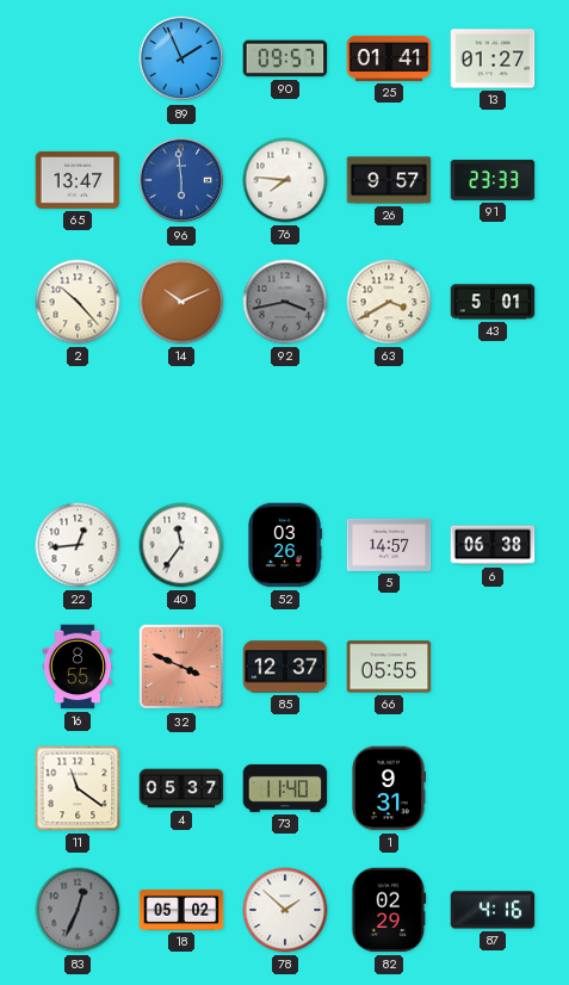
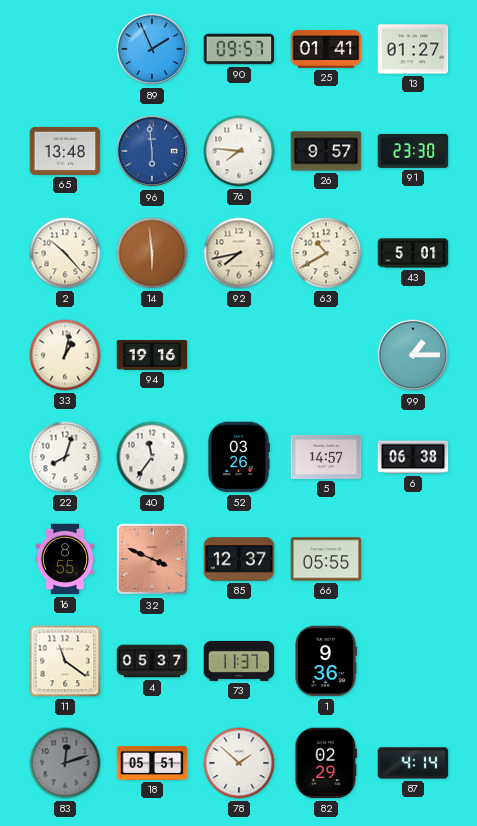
65: 13:47 -> 13:48
91: 23:33 -> 23:30
14: 10:11 -> 5:59
92: 3:43 -> 7:43
92 dial: grey -> cream
63: 3:40 -> 10:40
33: none -> 1:02
94: none -> 19:16
99: none -> 1:15
22: 12:44 -> 8:03
73: 11:40 -> 11:37
1: 9:31 -> 9:36
83: 12:34 -> 12:12
18: 05:02 -> 05:51
87: 4:16 -> 4:14
